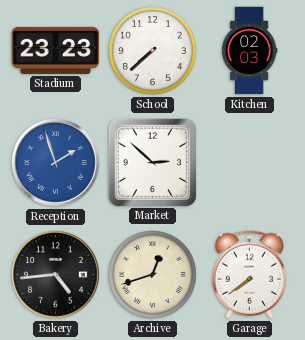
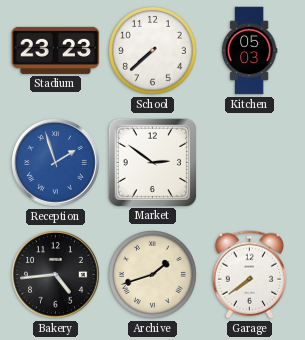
Kitchen: 02:03 -> 05:03
Market: 2:52 -> 2:51
Archive: 12:42 -> 1:42
